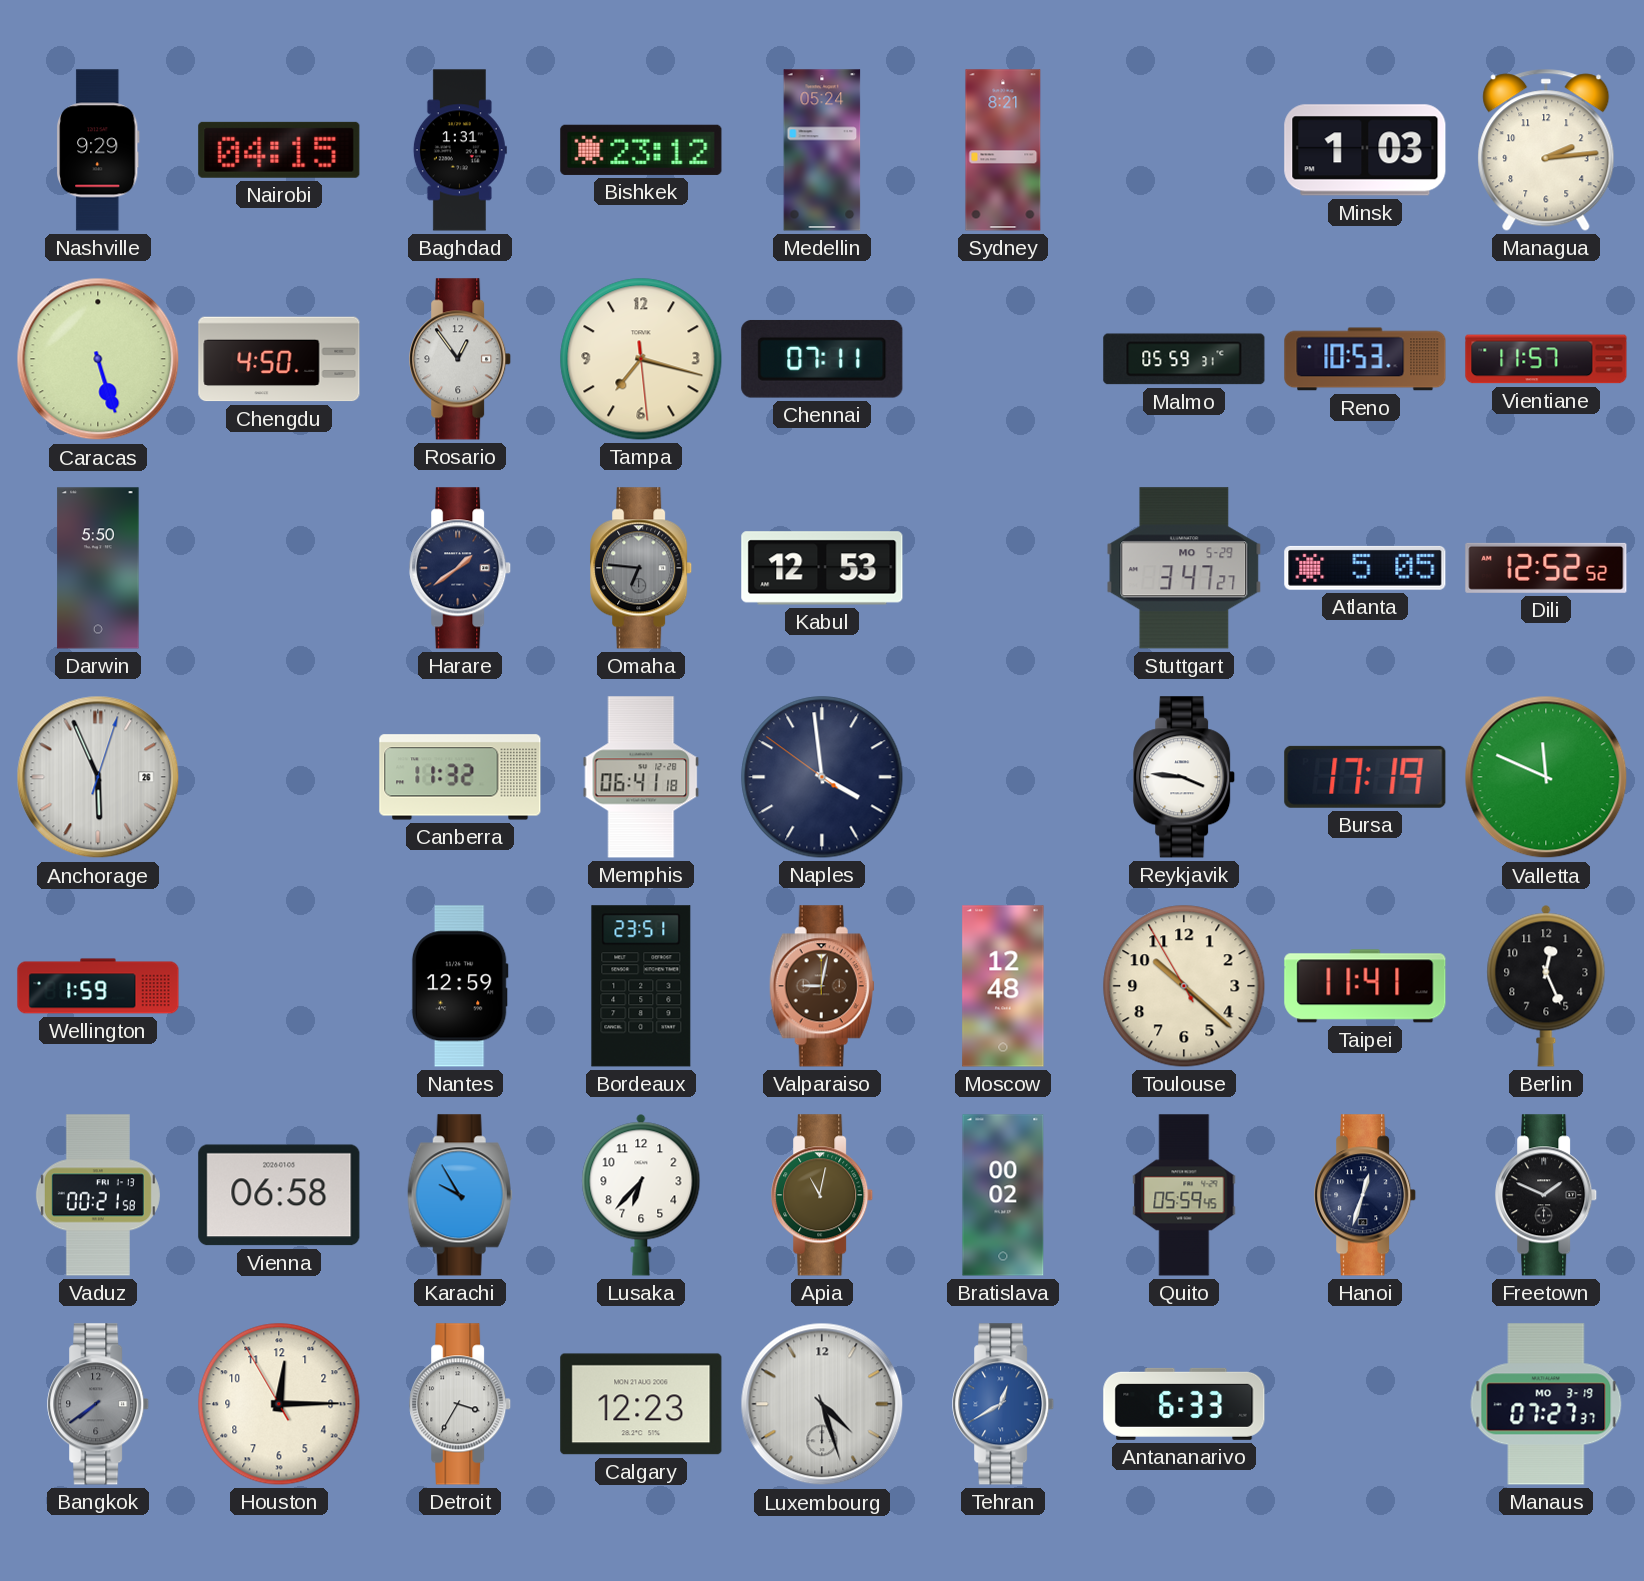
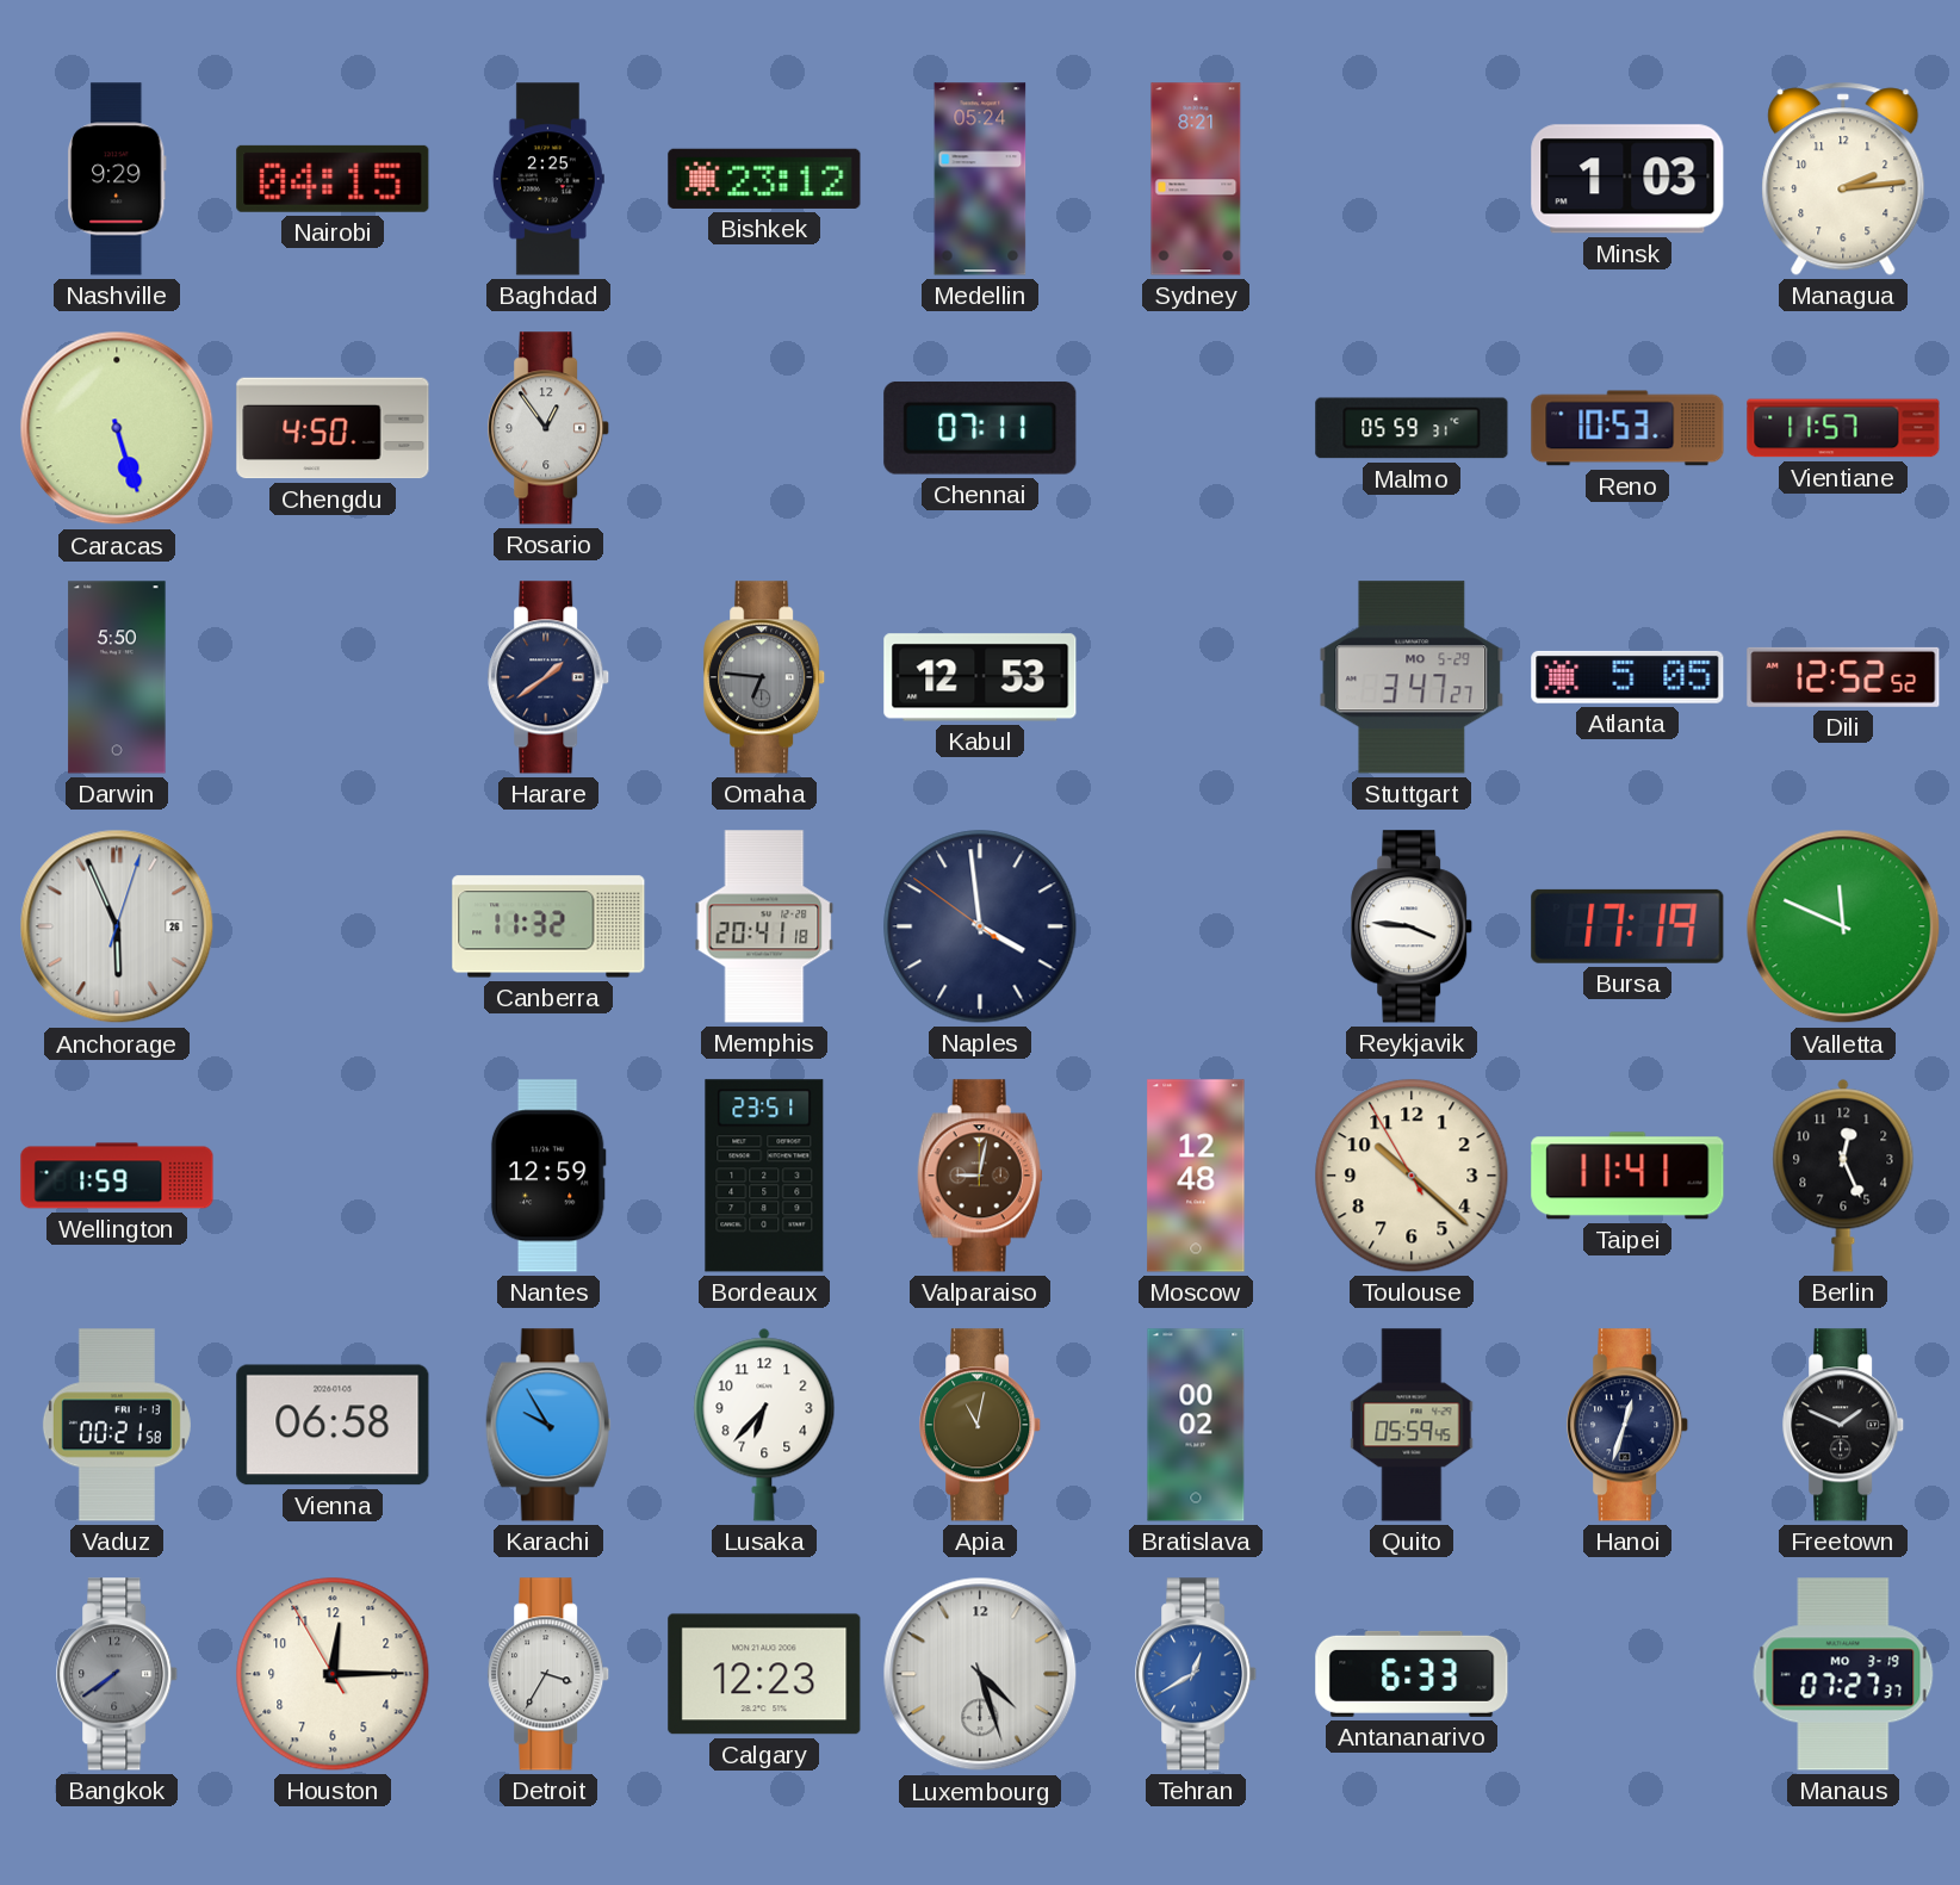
Baghdad: 1:31 -> 2:25
Tampa: 7:17 -> none
Memphis: 06:41 -> 20:41
